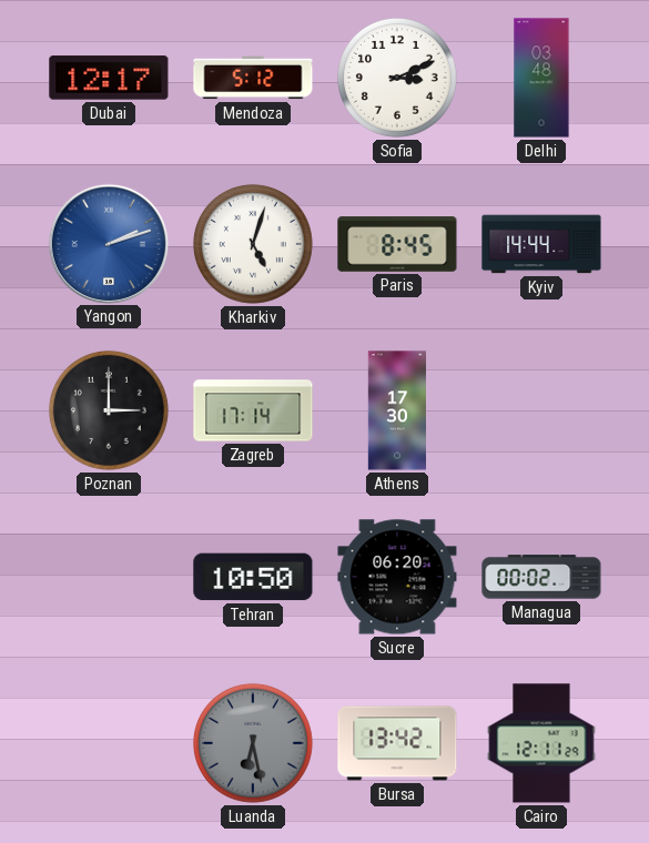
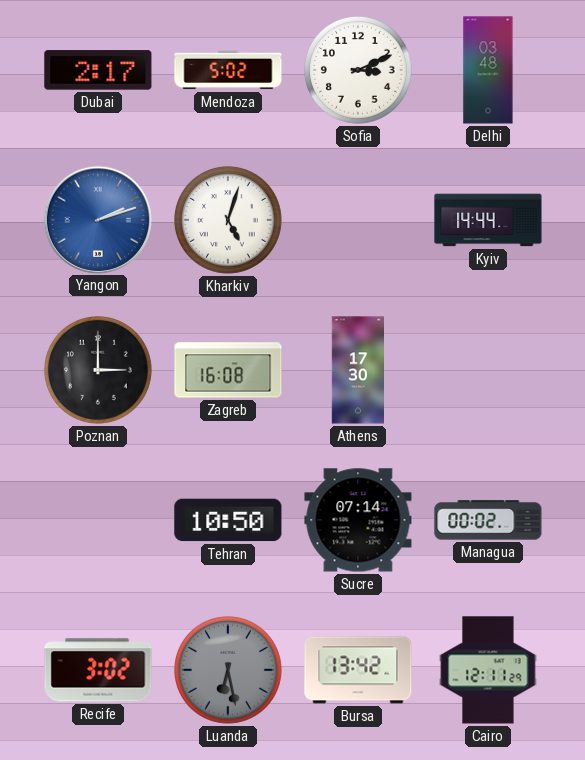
Dubai: 12:17 -> 2:17
Mendoza: 5:12 -> 5:02
Paris: 8:45 -> none
Zagreb: 17:14 -> 16:08
Sucre: 06:20 -> 07:14
Recife: none -> 3:02
